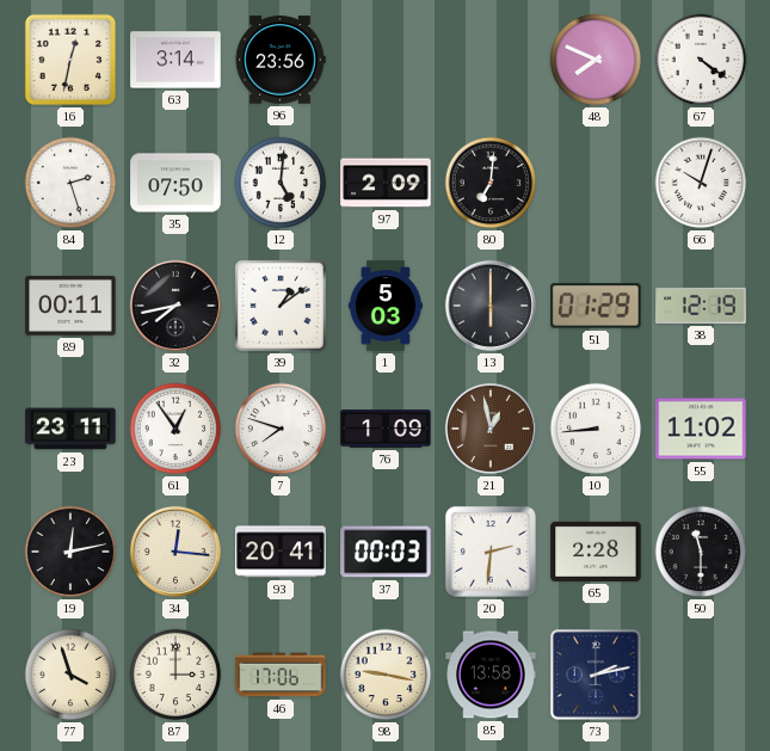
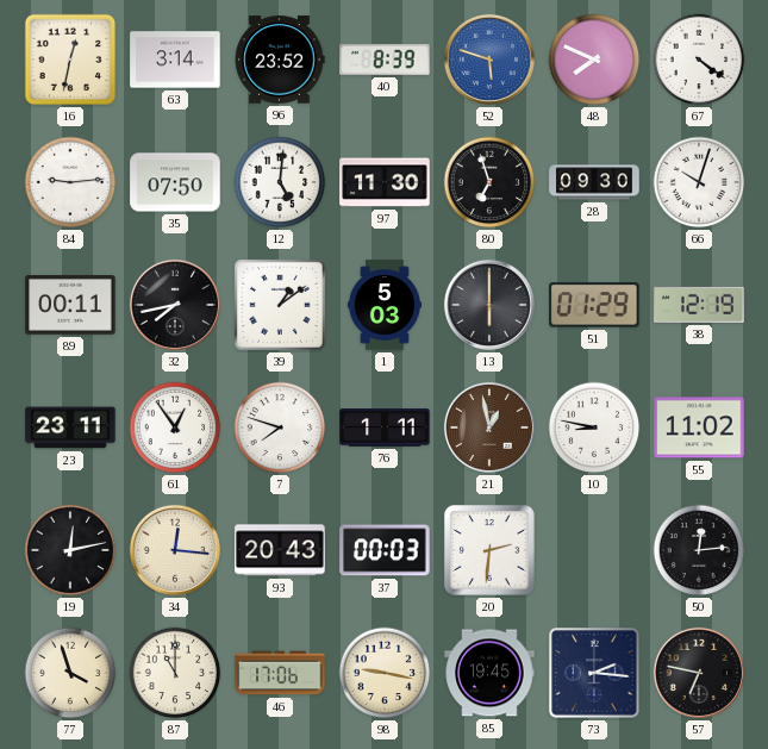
96: 23:56 -> 23:52
40: none -> 8:39
52: none -> 5:48
84: 2:27 -> 9:14
97: 2:09 -> 11:30
80: 7:01 -> 6:57
28: none -> 09:30
76: 1:09 -> 1:11
10: 8:44 -> 8:47
93: 20:41 -> 20:43
65: 2:28 -> none
50: 11:30 -> 12:14
87: 3:00 -> 11:00
85: 13:58 -> 19:45
73: 2:13 -> 2:16
57: none -> 6:47
